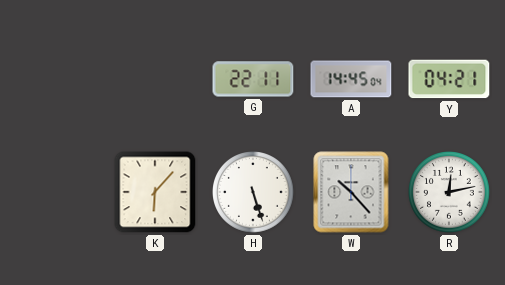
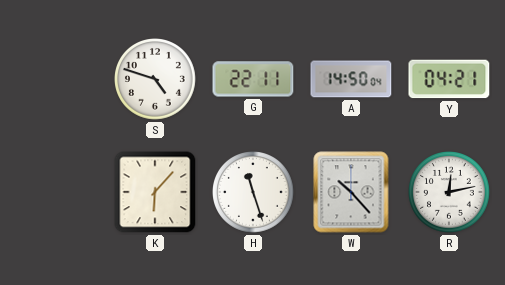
S: none -> 4:48
A: 14:45 -> 14:50
H: 5:27 -> 11:27
